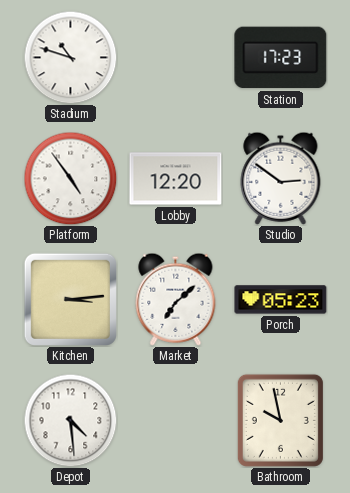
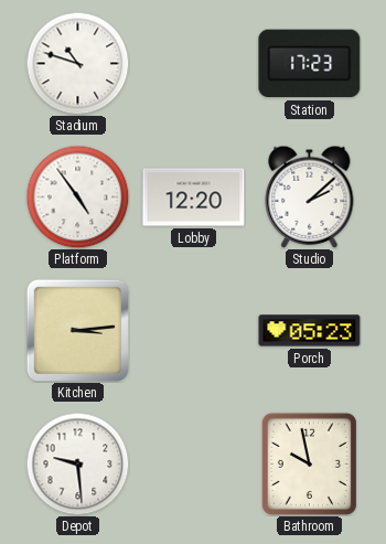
Studio: 2:51 -> 2:08
Market: 7:08 -> none
Depot: 4:29 -> 9:29
